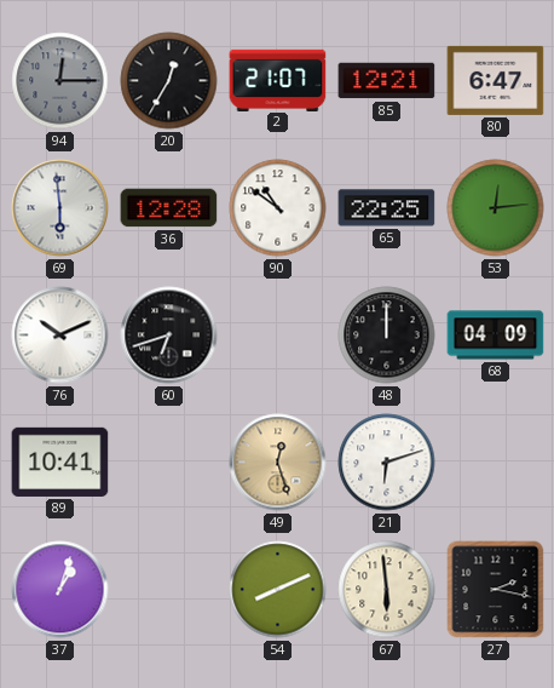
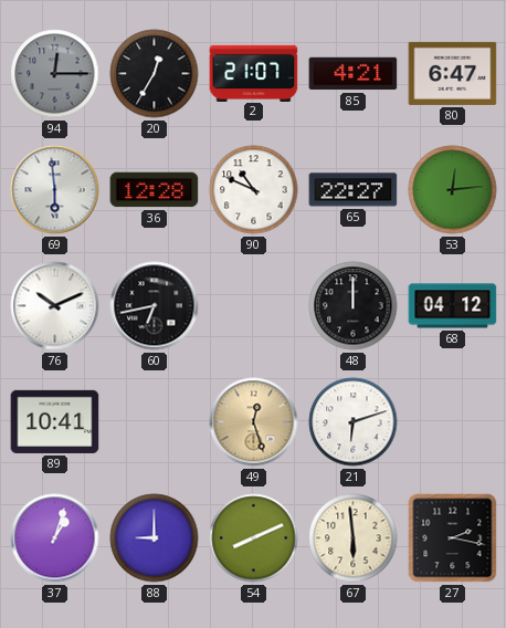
85: 12:21 -> 4:21
90: 10:51 -> 10:49
65: 22:25 -> 22:27
60: 6:42 -> 6:43
68: 04:09 -> 04:12
88: none -> 9:00
